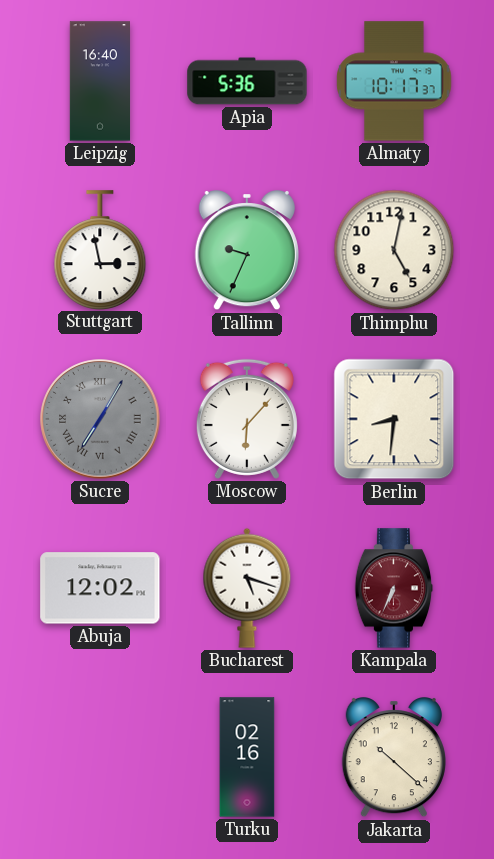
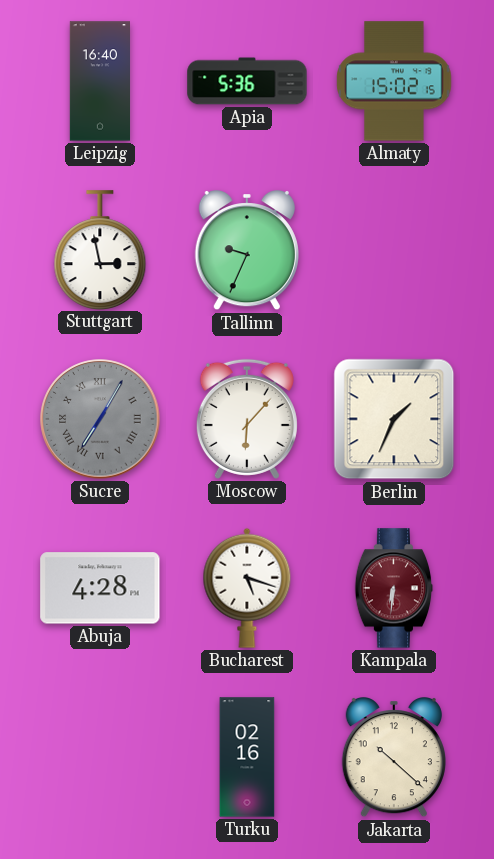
Almaty: 10:17 -> 15:02
Thimphu: 5:02 -> none
Berlin: 8:31 -> 1:34
Abuja: 12:02 -> 4:28
Kampala: 6:34 -> 6:31
